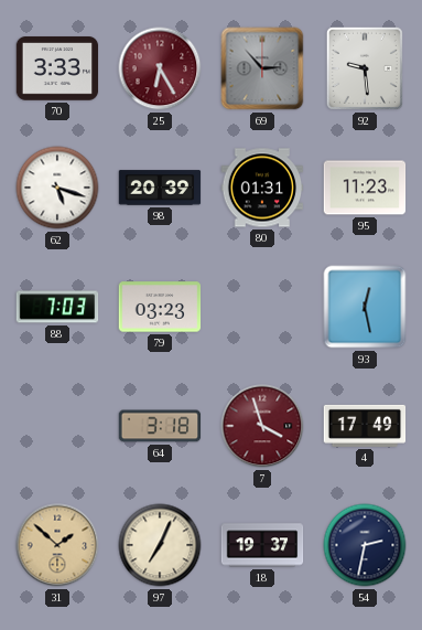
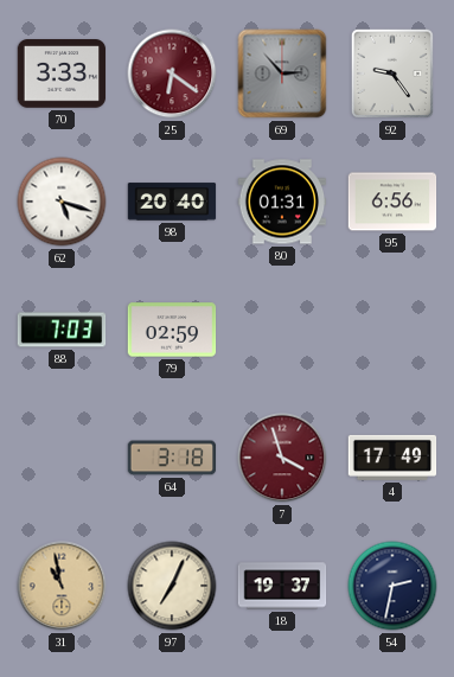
25: 6:25 -> 6:21
92: 9:29 -> 9:24
98: 20:39 -> 20:40
95: 11:23 -> 6:56
79: 03:23 -> 02:59
93: 12:28 -> none
31: 1:52 -> 10:58
